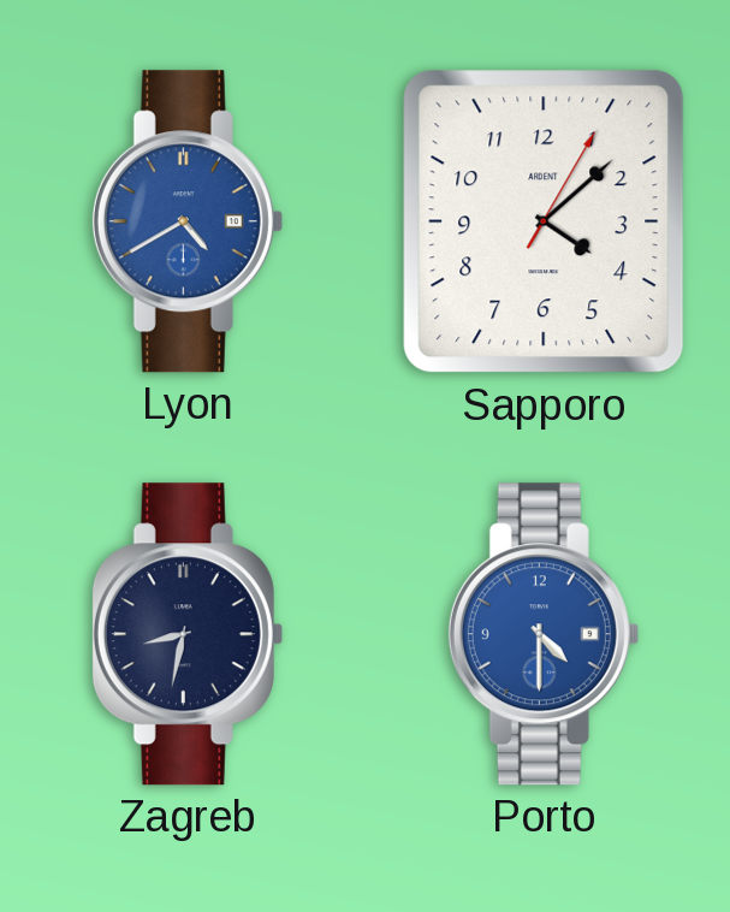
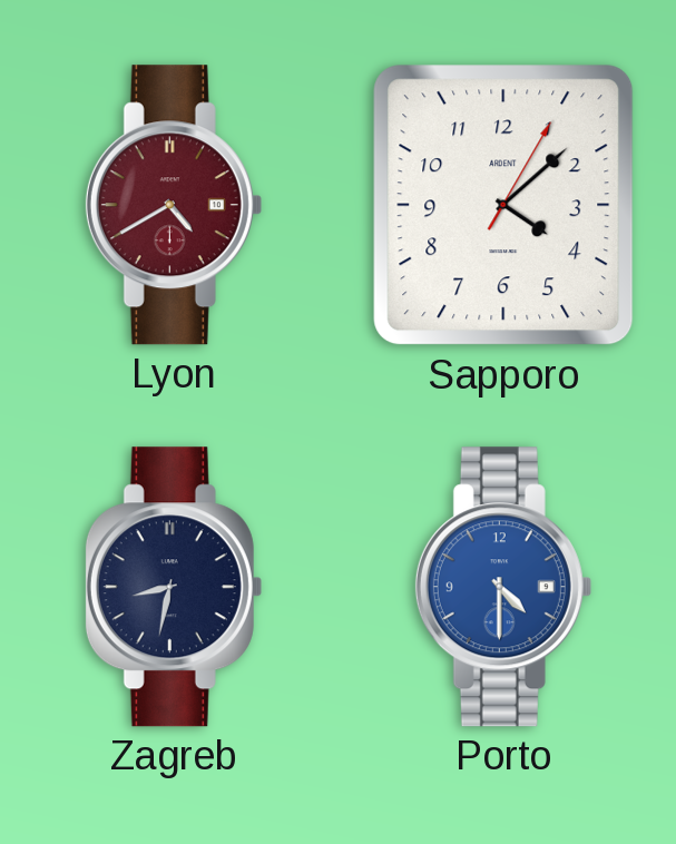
Lyon dial: blue -> burgundy
